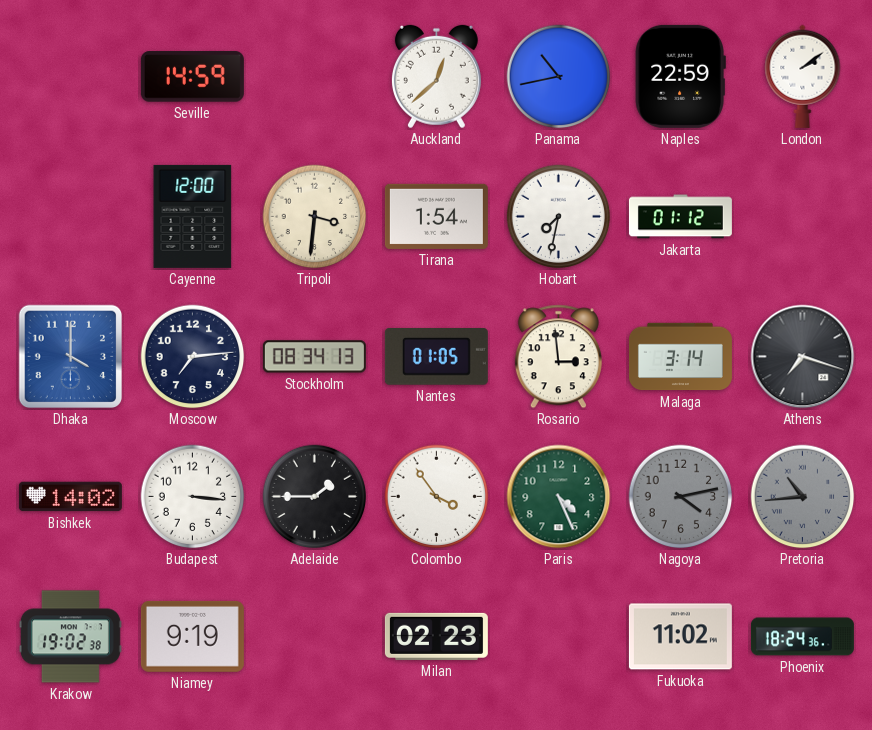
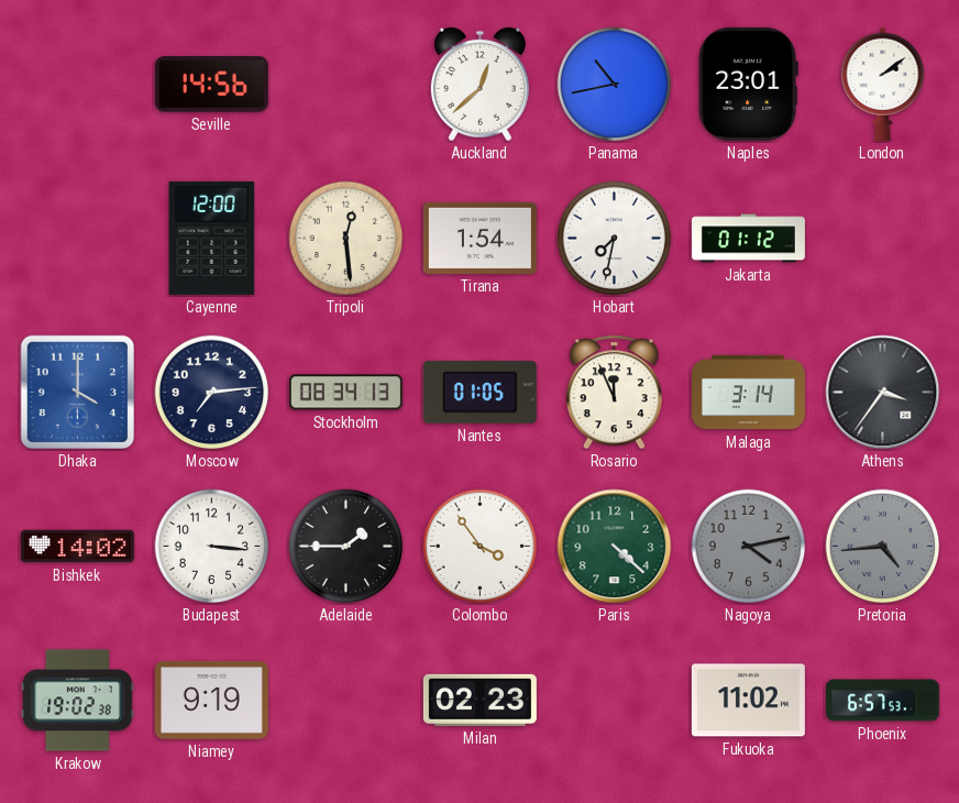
Seville: 14:59 -> 14:56
Naples: 22:59 -> 23:01
Tripoli: 3:31 -> 12:29
Rosario: 2:59 -> 11:56
Athens: 7:18 -> 3:36
Paris: 4:26 -> 4:22
Pretoria: 10:44 -> 4:44
Phoenix: 18:24 -> 6:57
